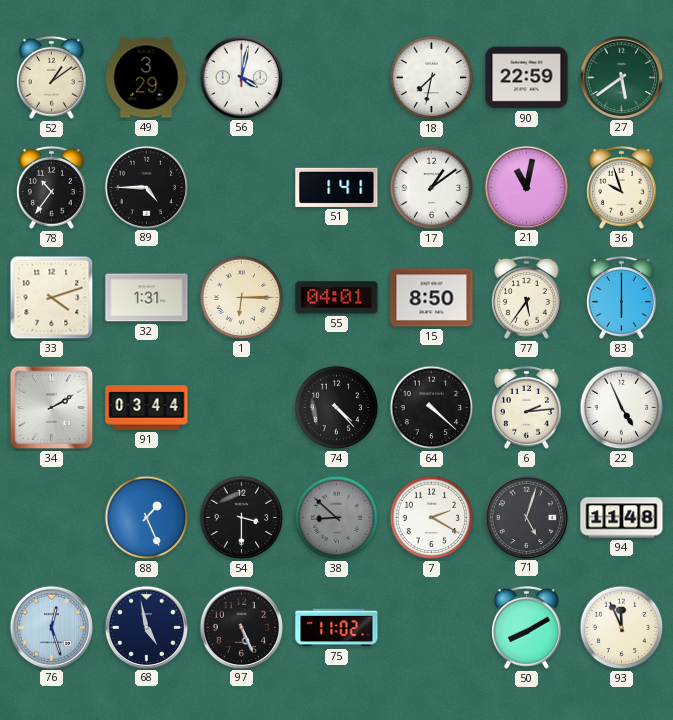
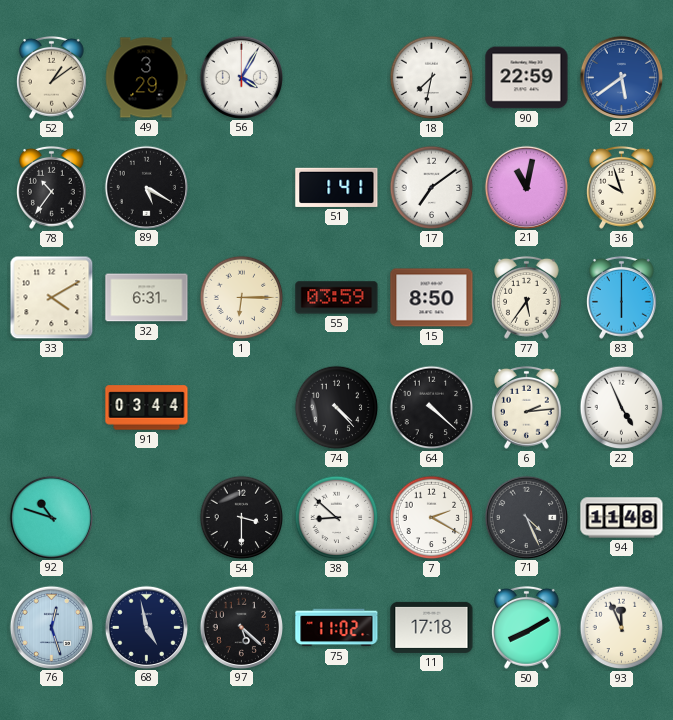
56: 4:02 -> 4:05
27 dial: green -> blue
89: 4:45 -> 5:20
17: 1:09 -> 7:09
33: 4:12 -> 4:10
32: 1:31 -> 6:31
55: 04:01 -> 03:59
34: 2:10 -> none
92: none -> 10:48
88: 1:26 -> none
38 dial: grey -> white
71: 5:03 -> 4:26
97: 5:26 -> 5:22
11: none -> 17:18
